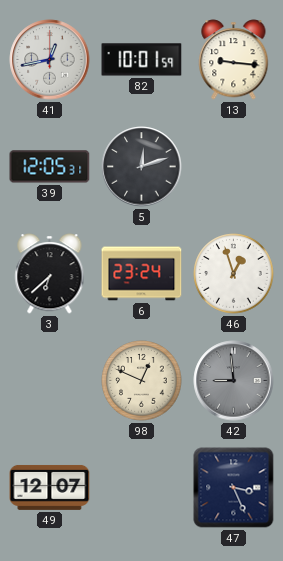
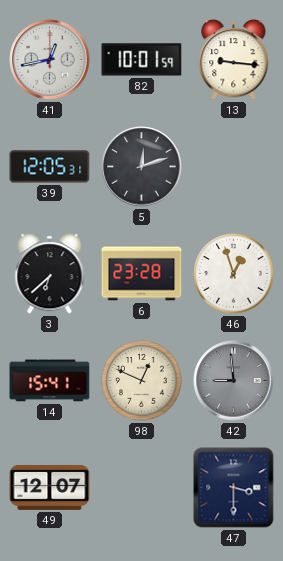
6: 23:24 -> 23:28
14: none -> 15:41
47: 3:26 -> 3:30
